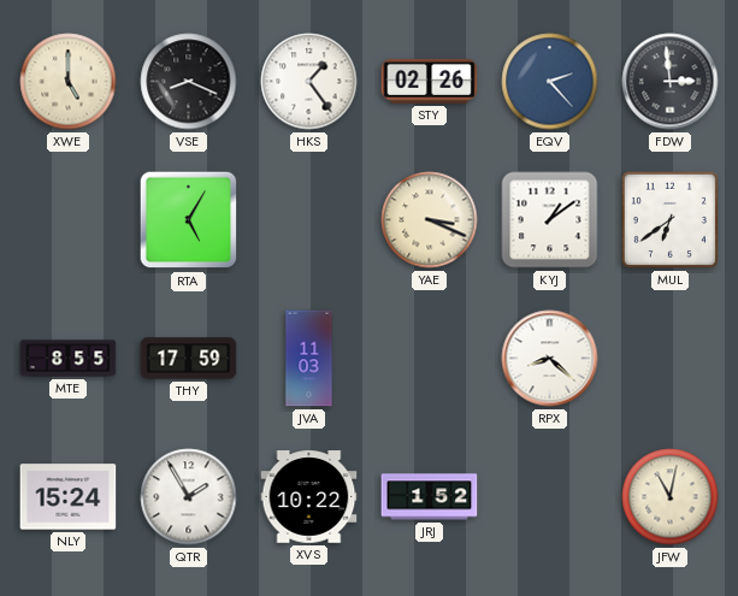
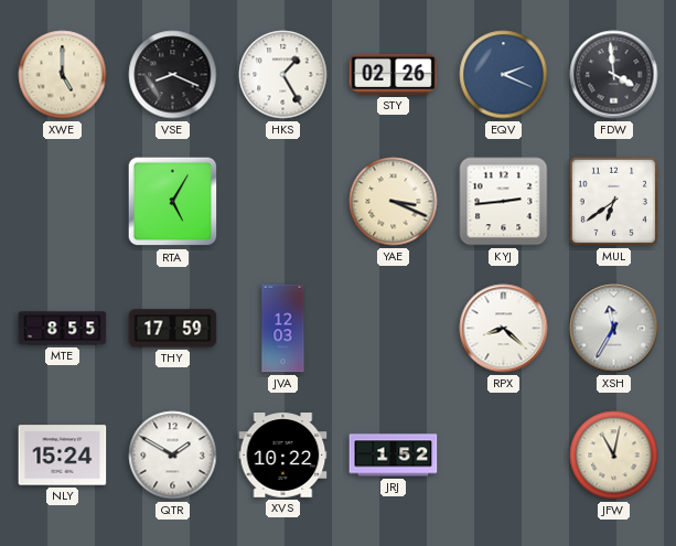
HKS: 1:24 -> 1:25
EQV: 2:23 -> 2:19
FDW: 2:59 -> 3:59
KYJ: 1:09 -> 2:44
JVA: 11:03 -> 12:03
XSH: none -> 11:35
QTR: 1:55 -> 1:50
